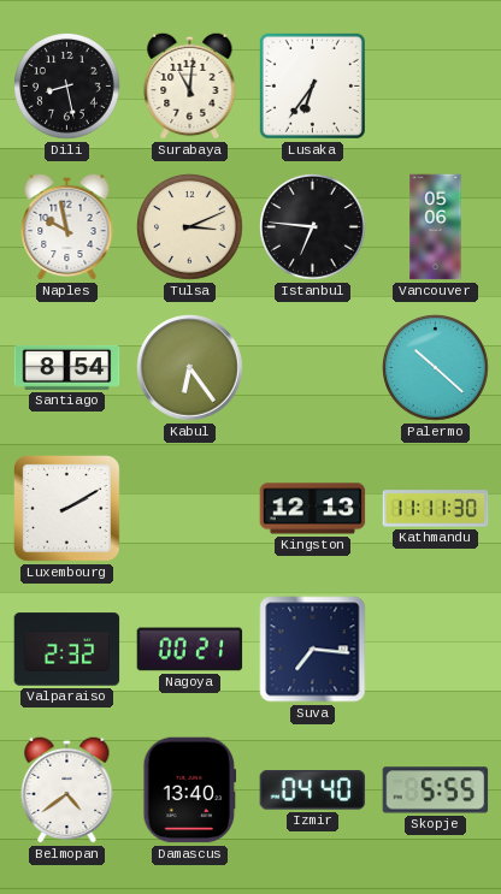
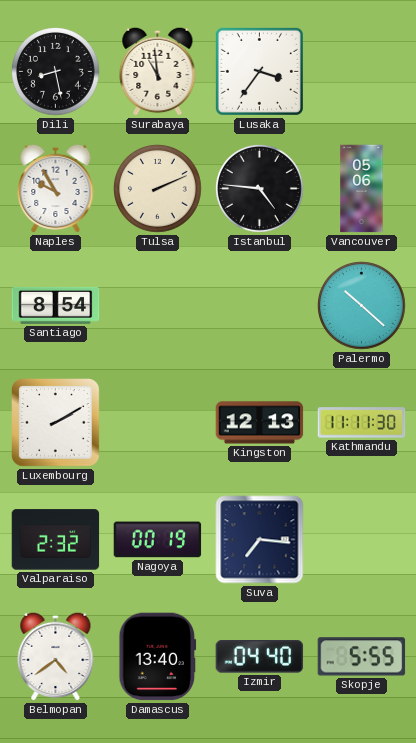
Surabaya: 11:01 -> 10:59
Lusaka: 6:36 -> 3:36
Naples: 9:58 -> 9:55
Tulsa: 3:11 -> 2:11
Istanbul: 6:46 -> 4:46
Kabul: 6:24 -> none
Nagoya: 00:21 -> 00:19
